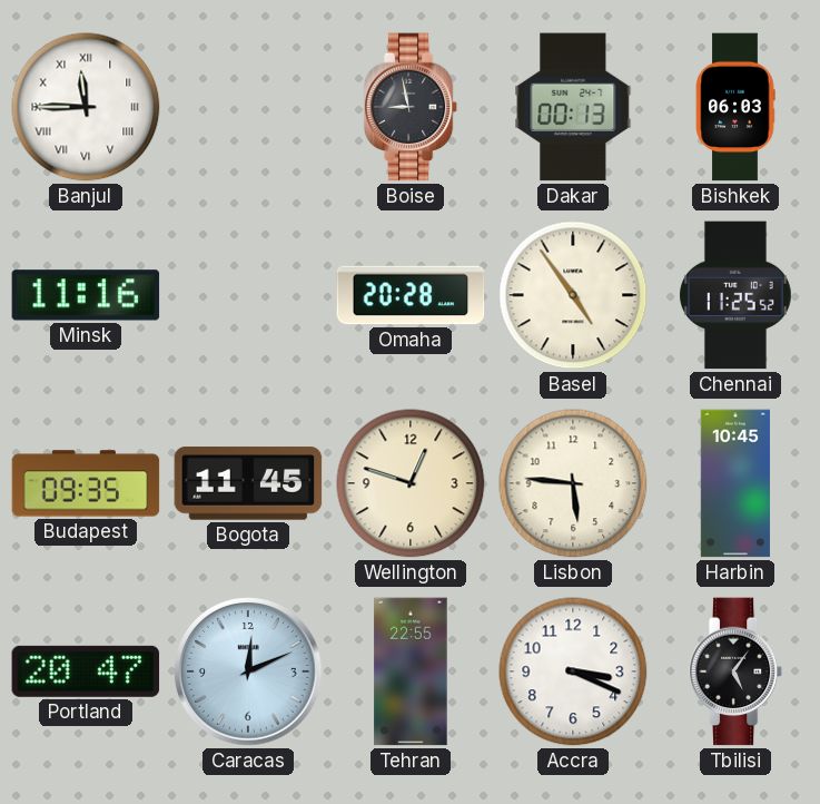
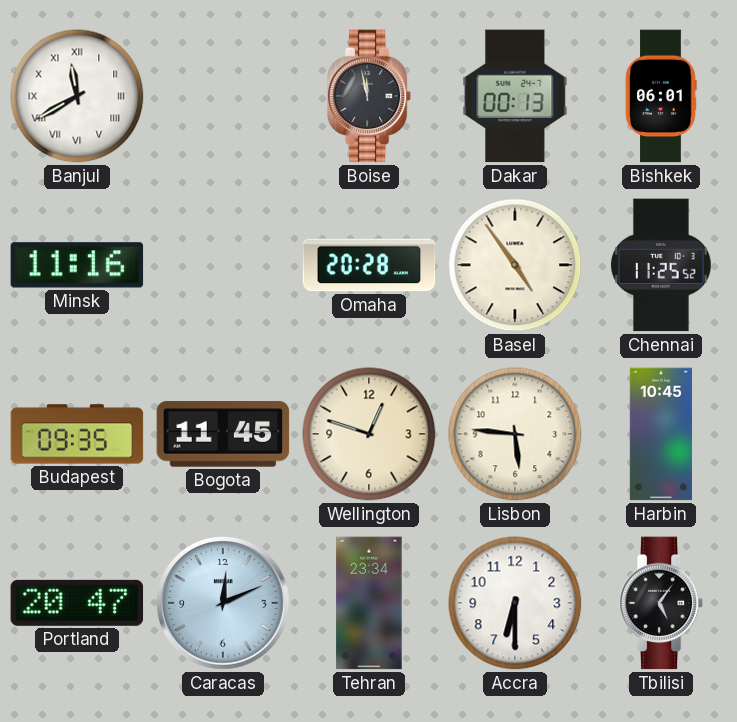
Banjul: 11:45 -> 11:40
Boise: 8:58 -> 11:58
Bishkek: 06:03 -> 06:01
Tehran: 22:55 -> 23:34
Accra: 3:19 -> 6:30
